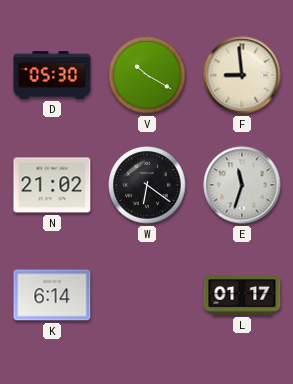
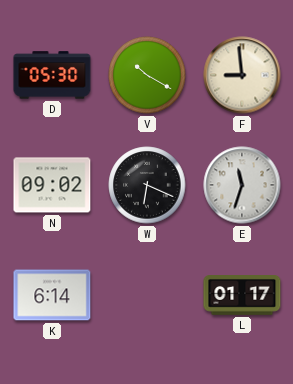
N: 21:02 -> 09:02
W: 6:21 -> 6:19
